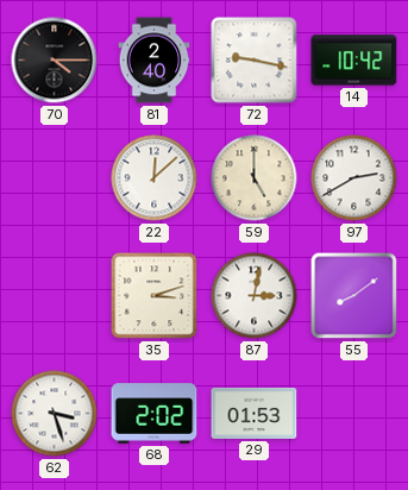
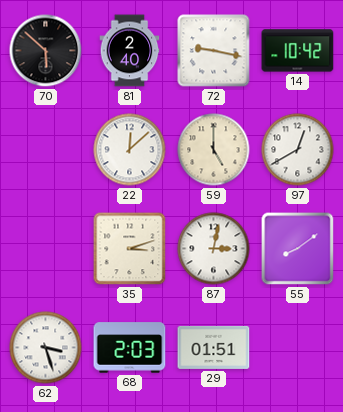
70: 4:15 -> 5:52
97: 2:40 -> 12:40
68: 2:02 -> 2:03
29: 01:53 -> 01:51
